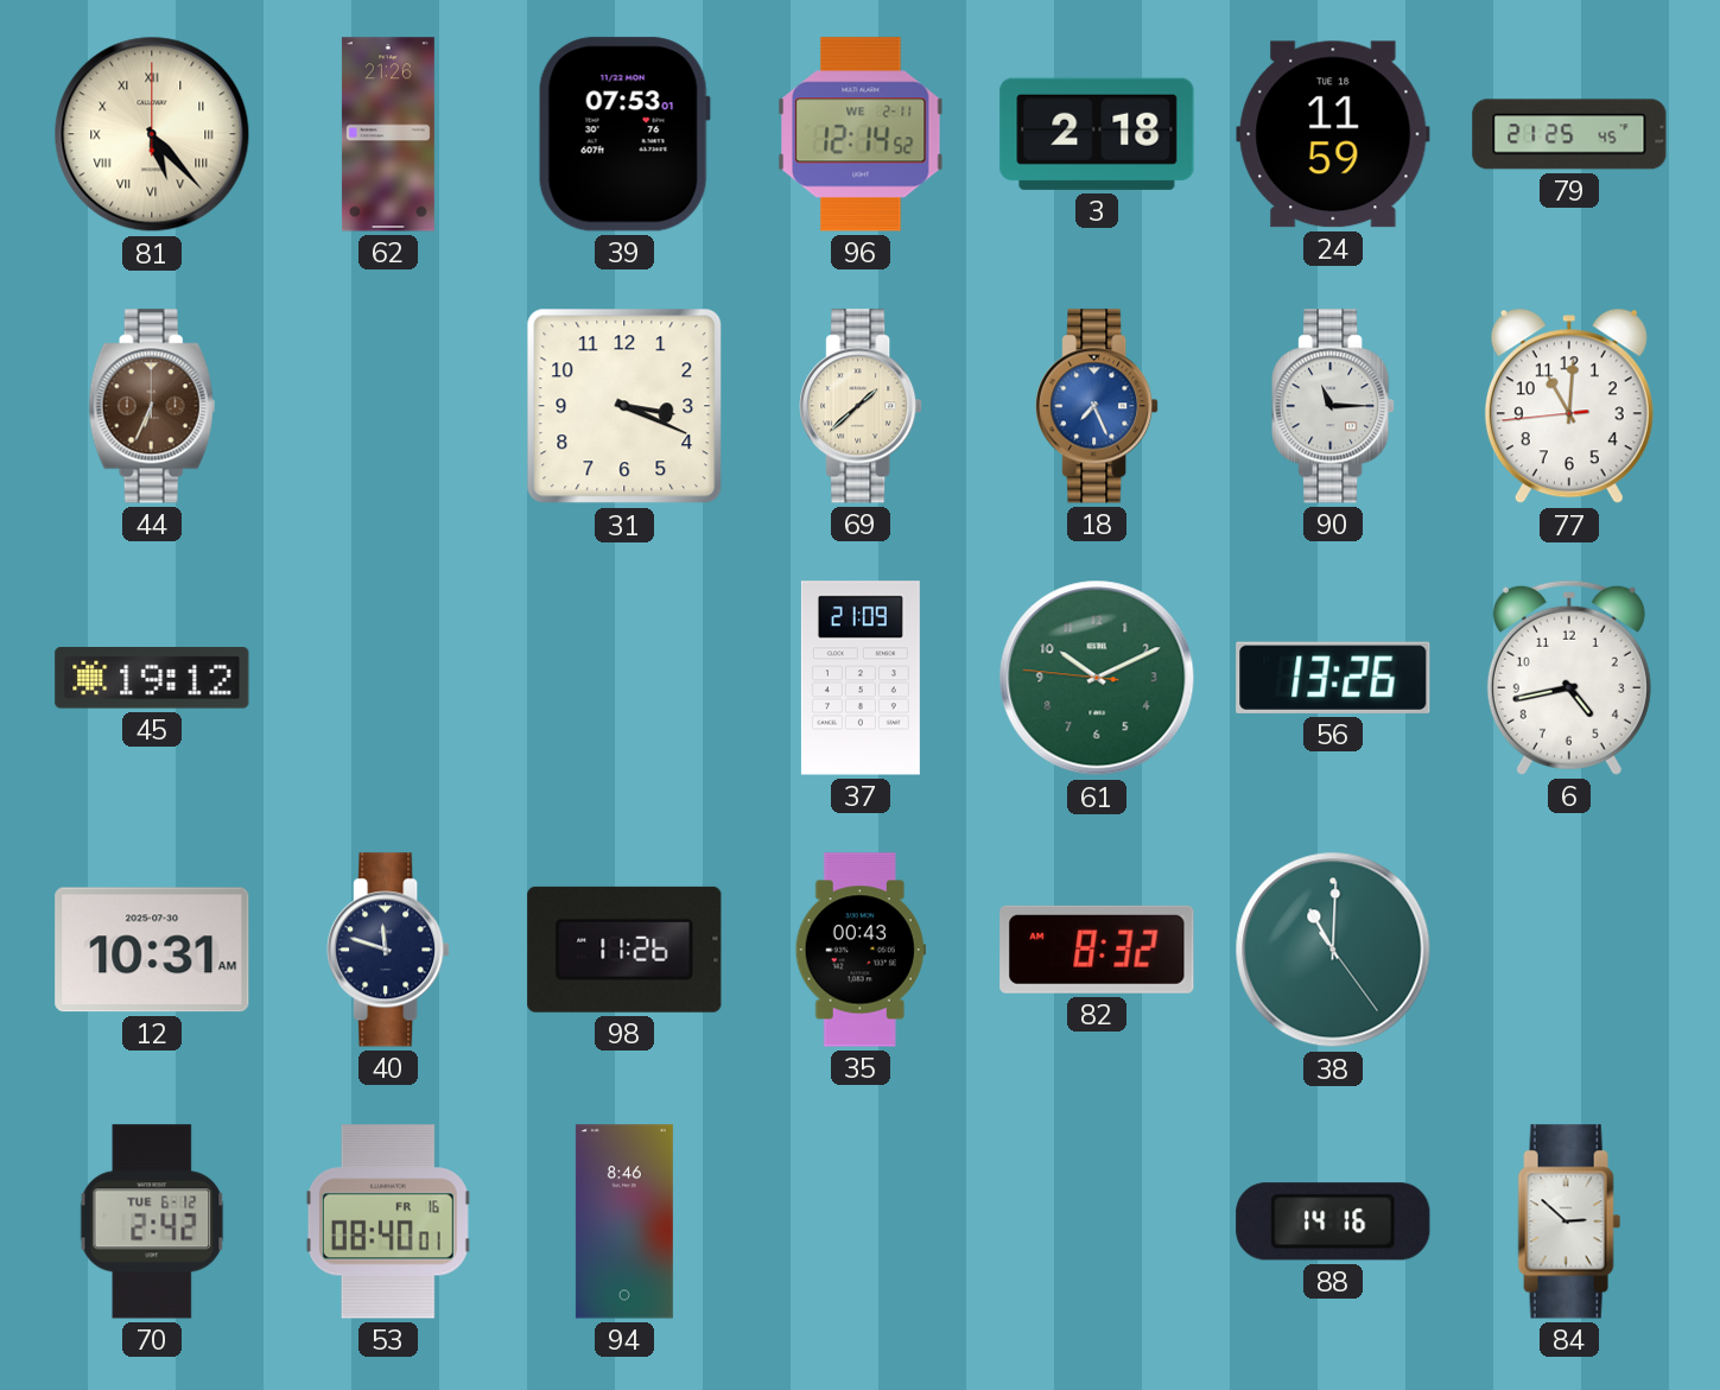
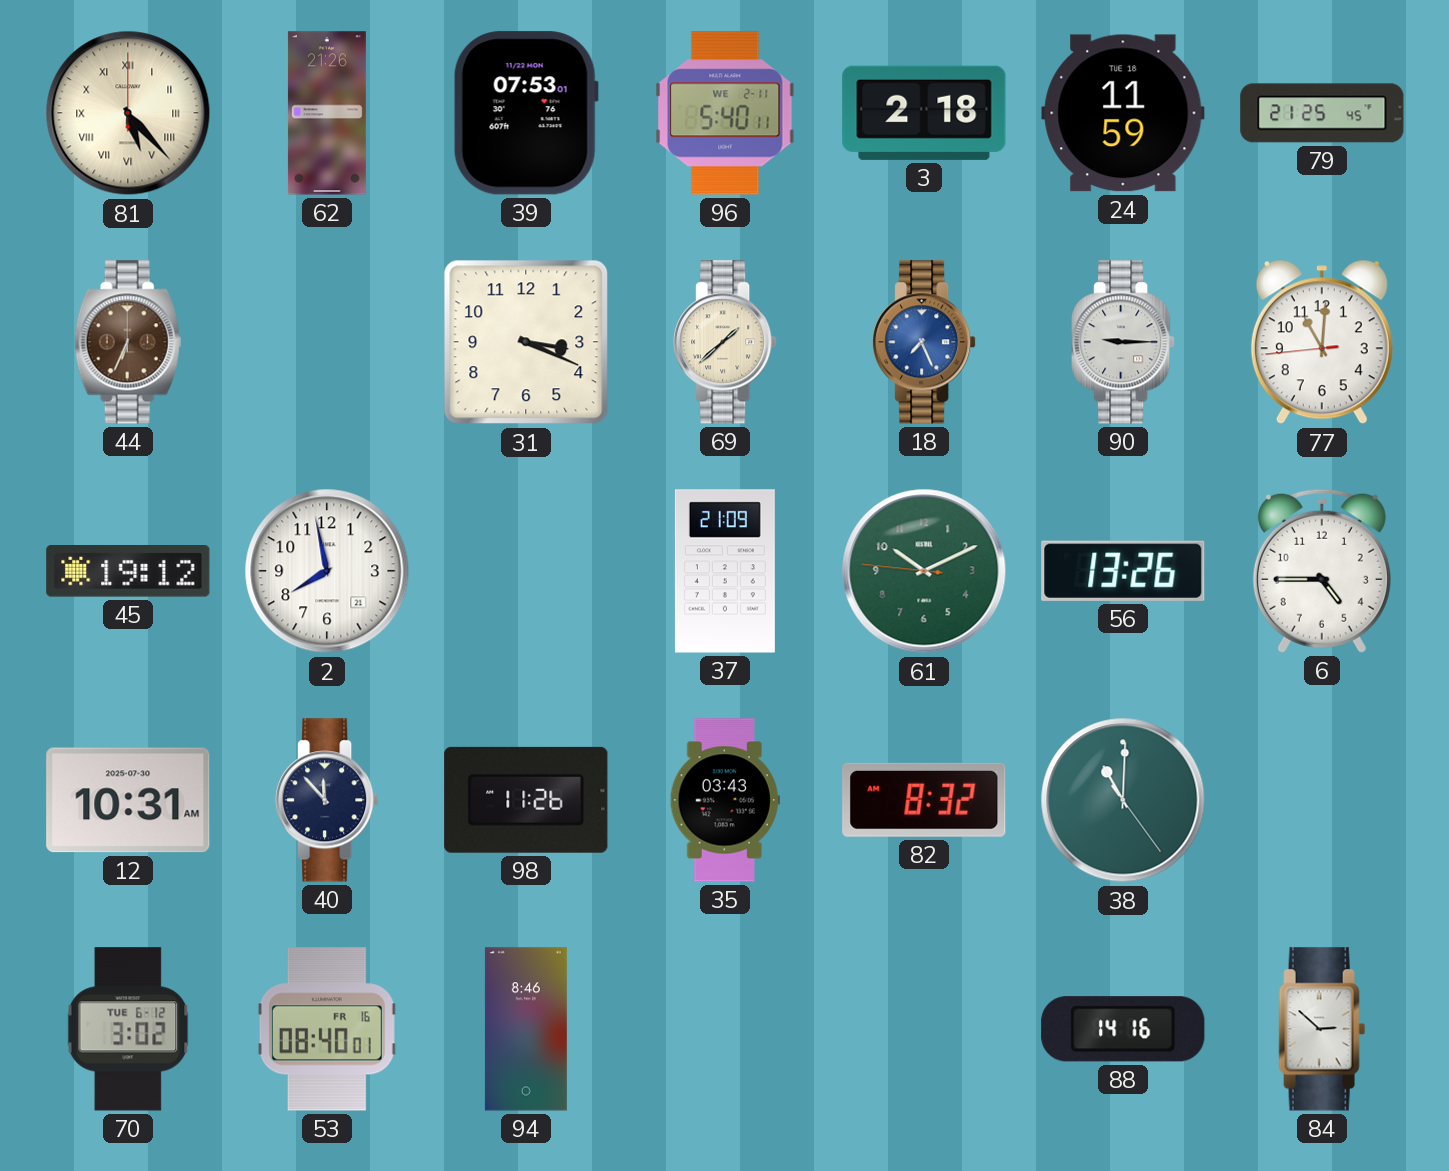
96: 12:14 -> 5:40
90: 11:15 -> 9:15
2: none -> 7:58
6: 4:43 -> 4:45
40: 11:48 -> 11:53
35: 00:43 -> 03:43
70: 2:42 -> 3:02
